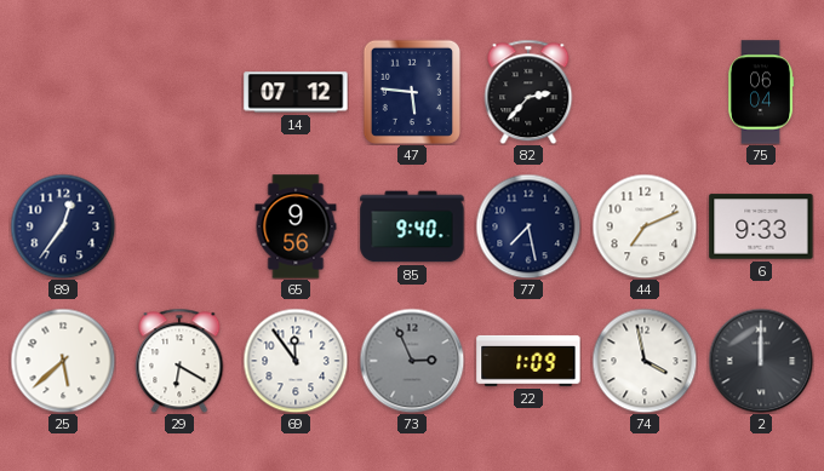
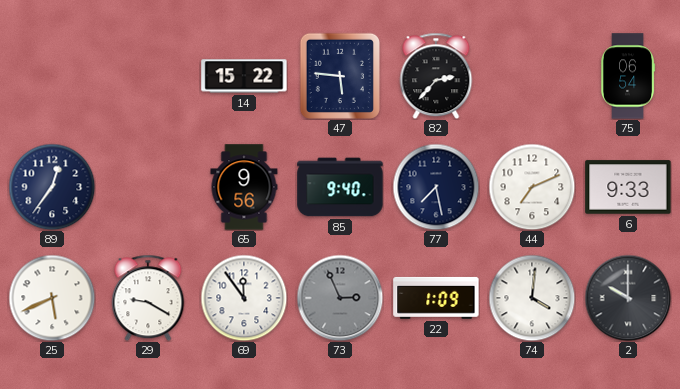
14: 07:12 -> 15:22
75: 06:04 -> 06:54
25: 5:38 -> 5:41
29: 6:20 -> 9:20
74: 3:58 -> 4:01
2: 12:00 -> 10:00
